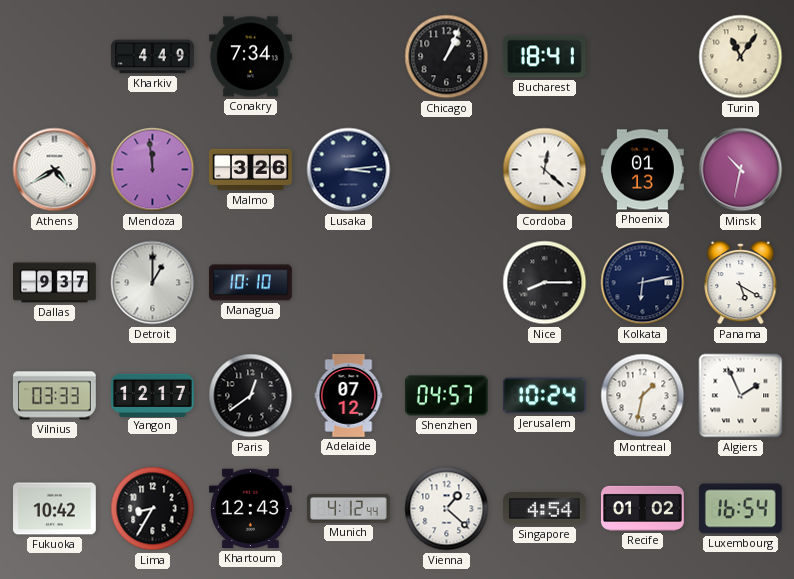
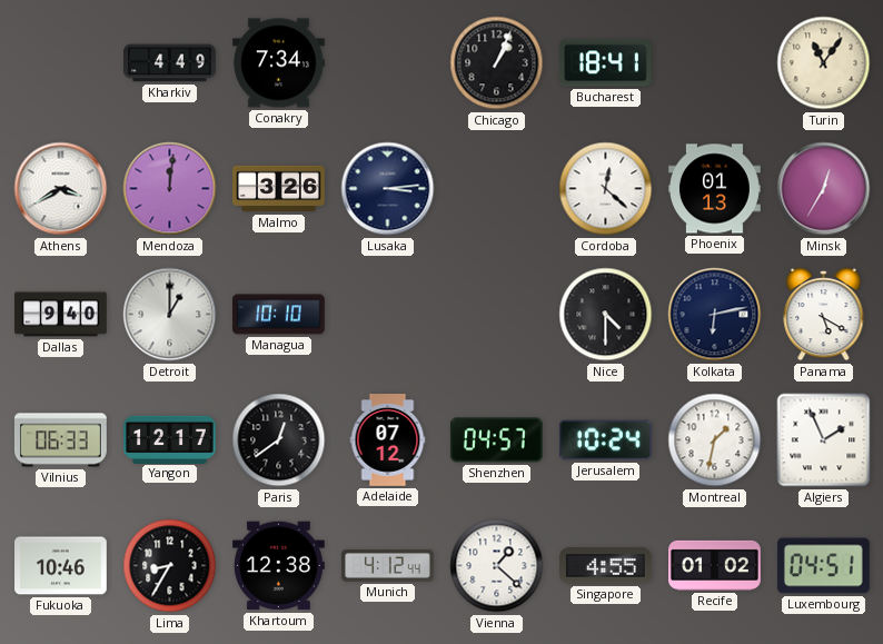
Athens: 4:40 -> 3:40
Mendoza: 11:59 -> 12:01
Minsk: 10:32 -> 12:35
Dallas: 9:37 -> 9:40
Nice: 8:15 -> 4:30
Vilnius: 03:33 -> 06:33
Fukuoka: 10:42 -> 10:46
Khartoum: 12:43 -> 12:38
Singapore: 4:54 -> 4:55
Luxembourg: 16:54 -> 04:51
